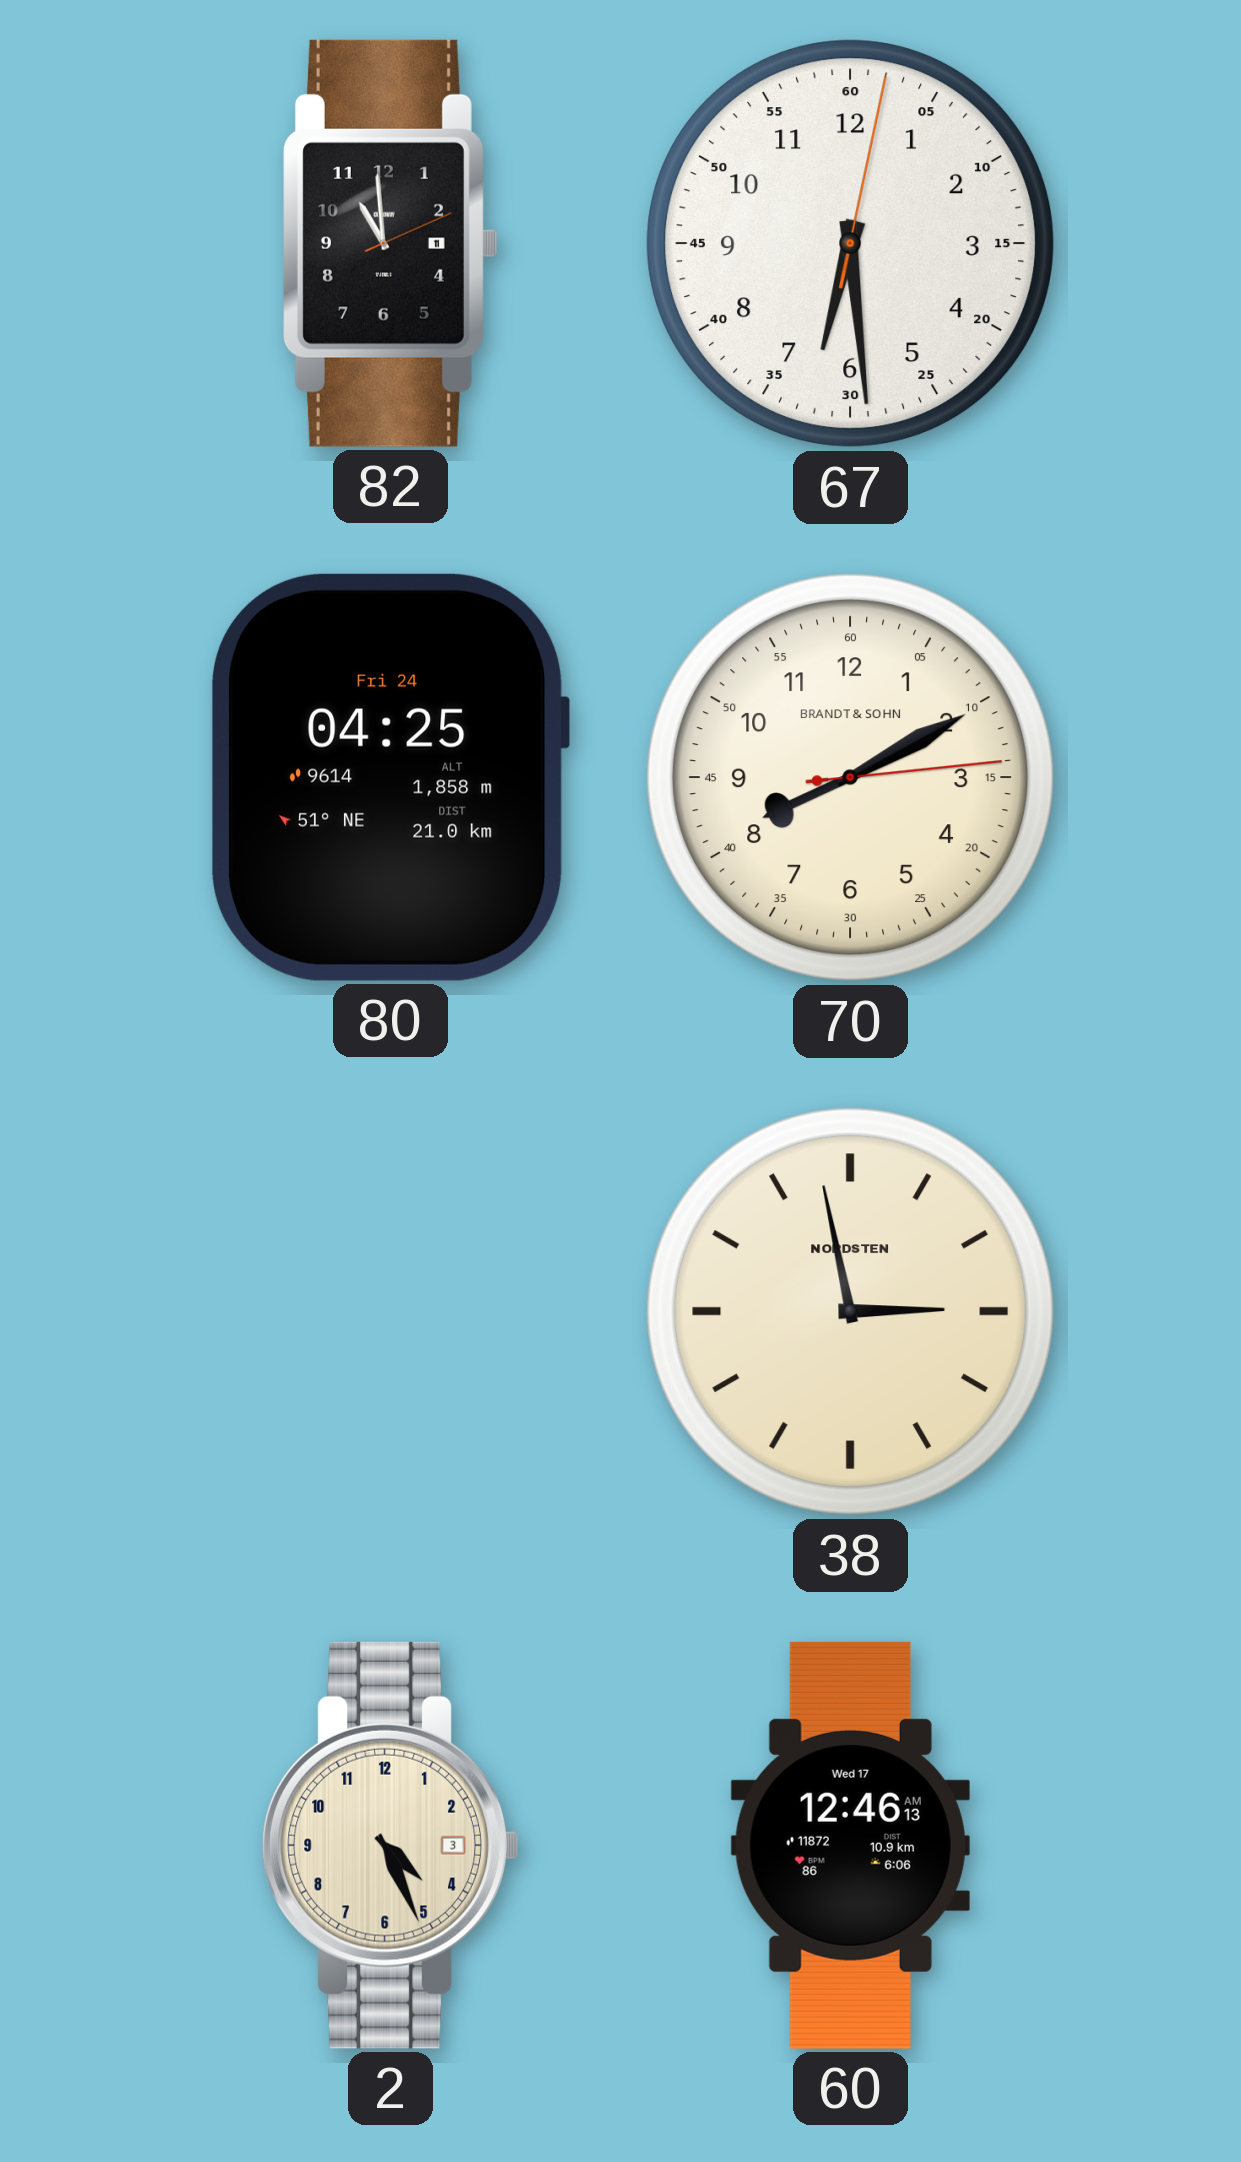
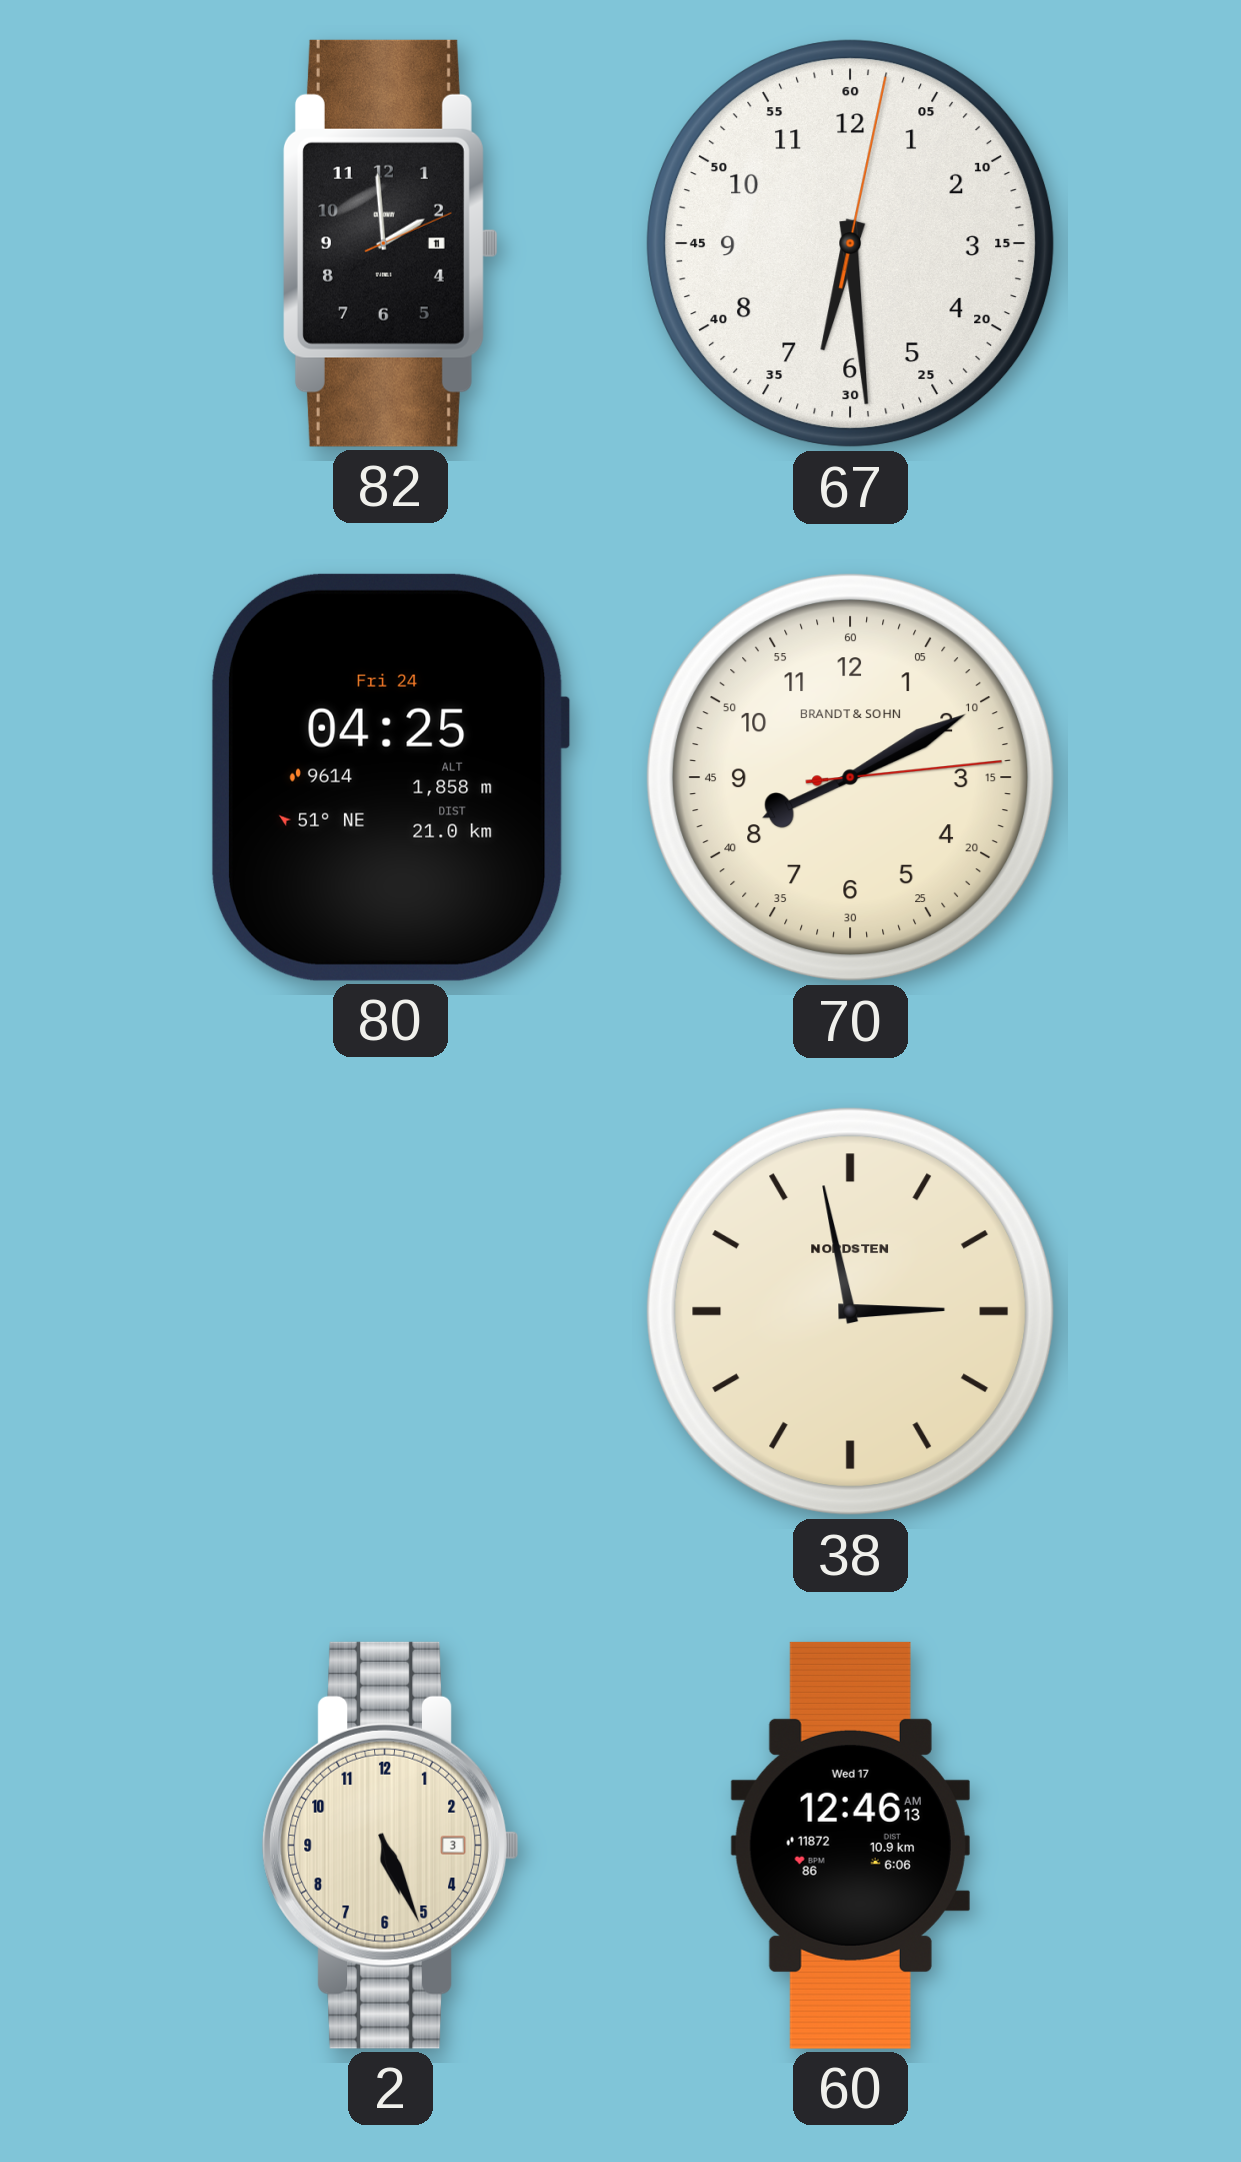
82: 10:59 -> 1:59
2: 4:26 -> 5:26
